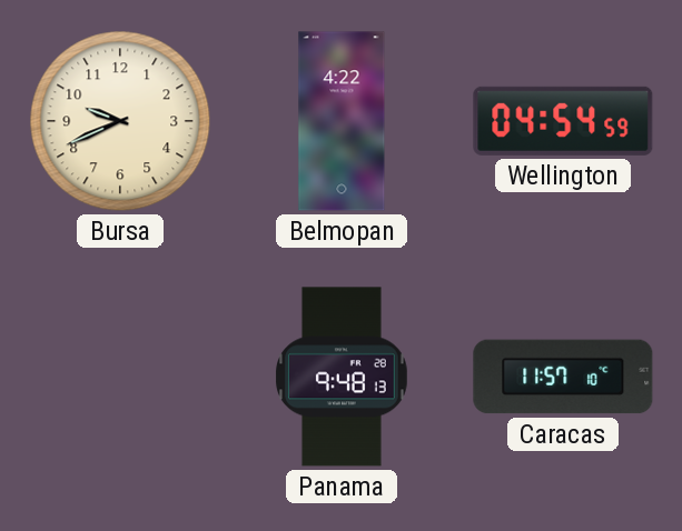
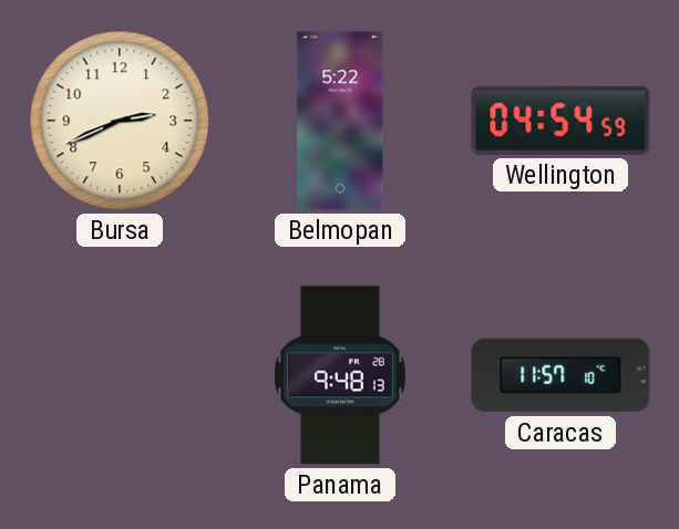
Bursa: 9:41 -> 2:41
Belmopan: 4:22 -> 5:22
